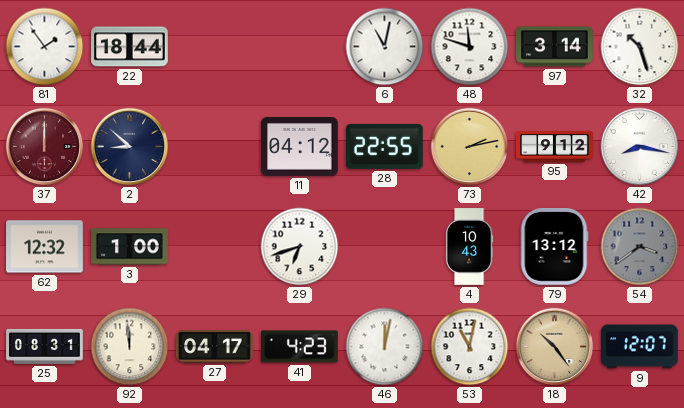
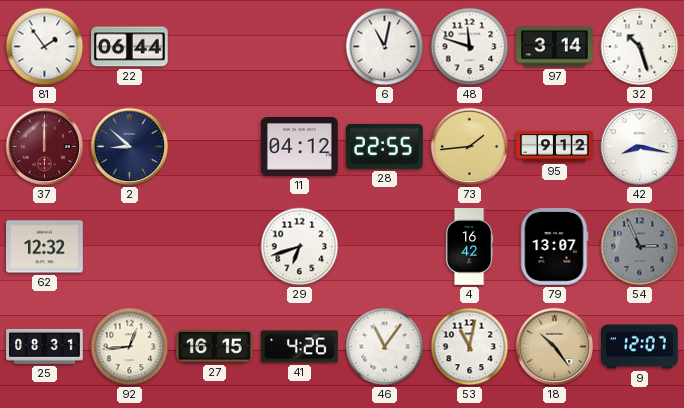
22: 18:44 -> 06:44
73: 2:13 -> 1:44
3: 1:00 -> none
4: 10:43 -> 16:42
79: 13:12 -> 13:07
54: 3:39 -> 2:56
92: 11:59 -> 12:44
27: 04:17 -> 16:15
41: 4:23 -> 4:26
46: 12:02 -> 11:06
